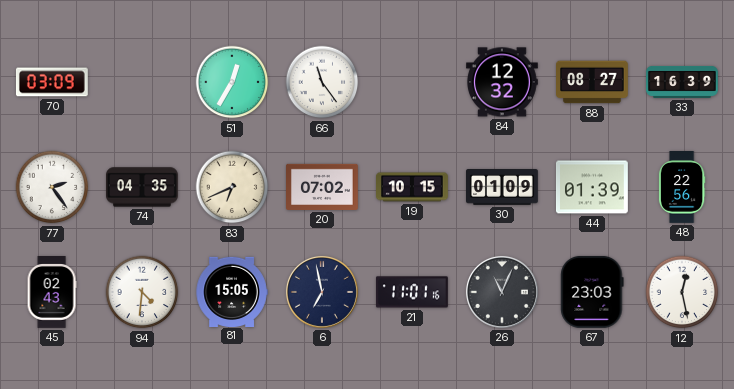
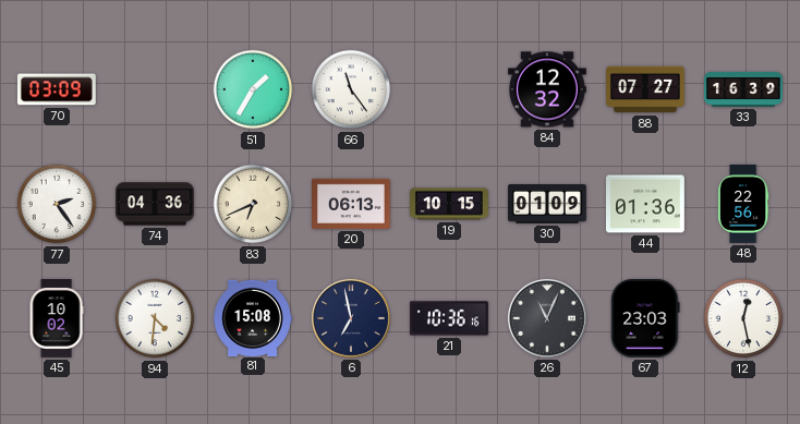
51: 12:35 -> 1:35
88: 08:27 -> 07:27
74: 04:35 -> 04:36
20: 07:02 -> 06:13
44: 01:39 -> 01:36
45: 02:43 -> 10:02
81: 15:05 -> 15:08
21: 11:01 -> 10:36
